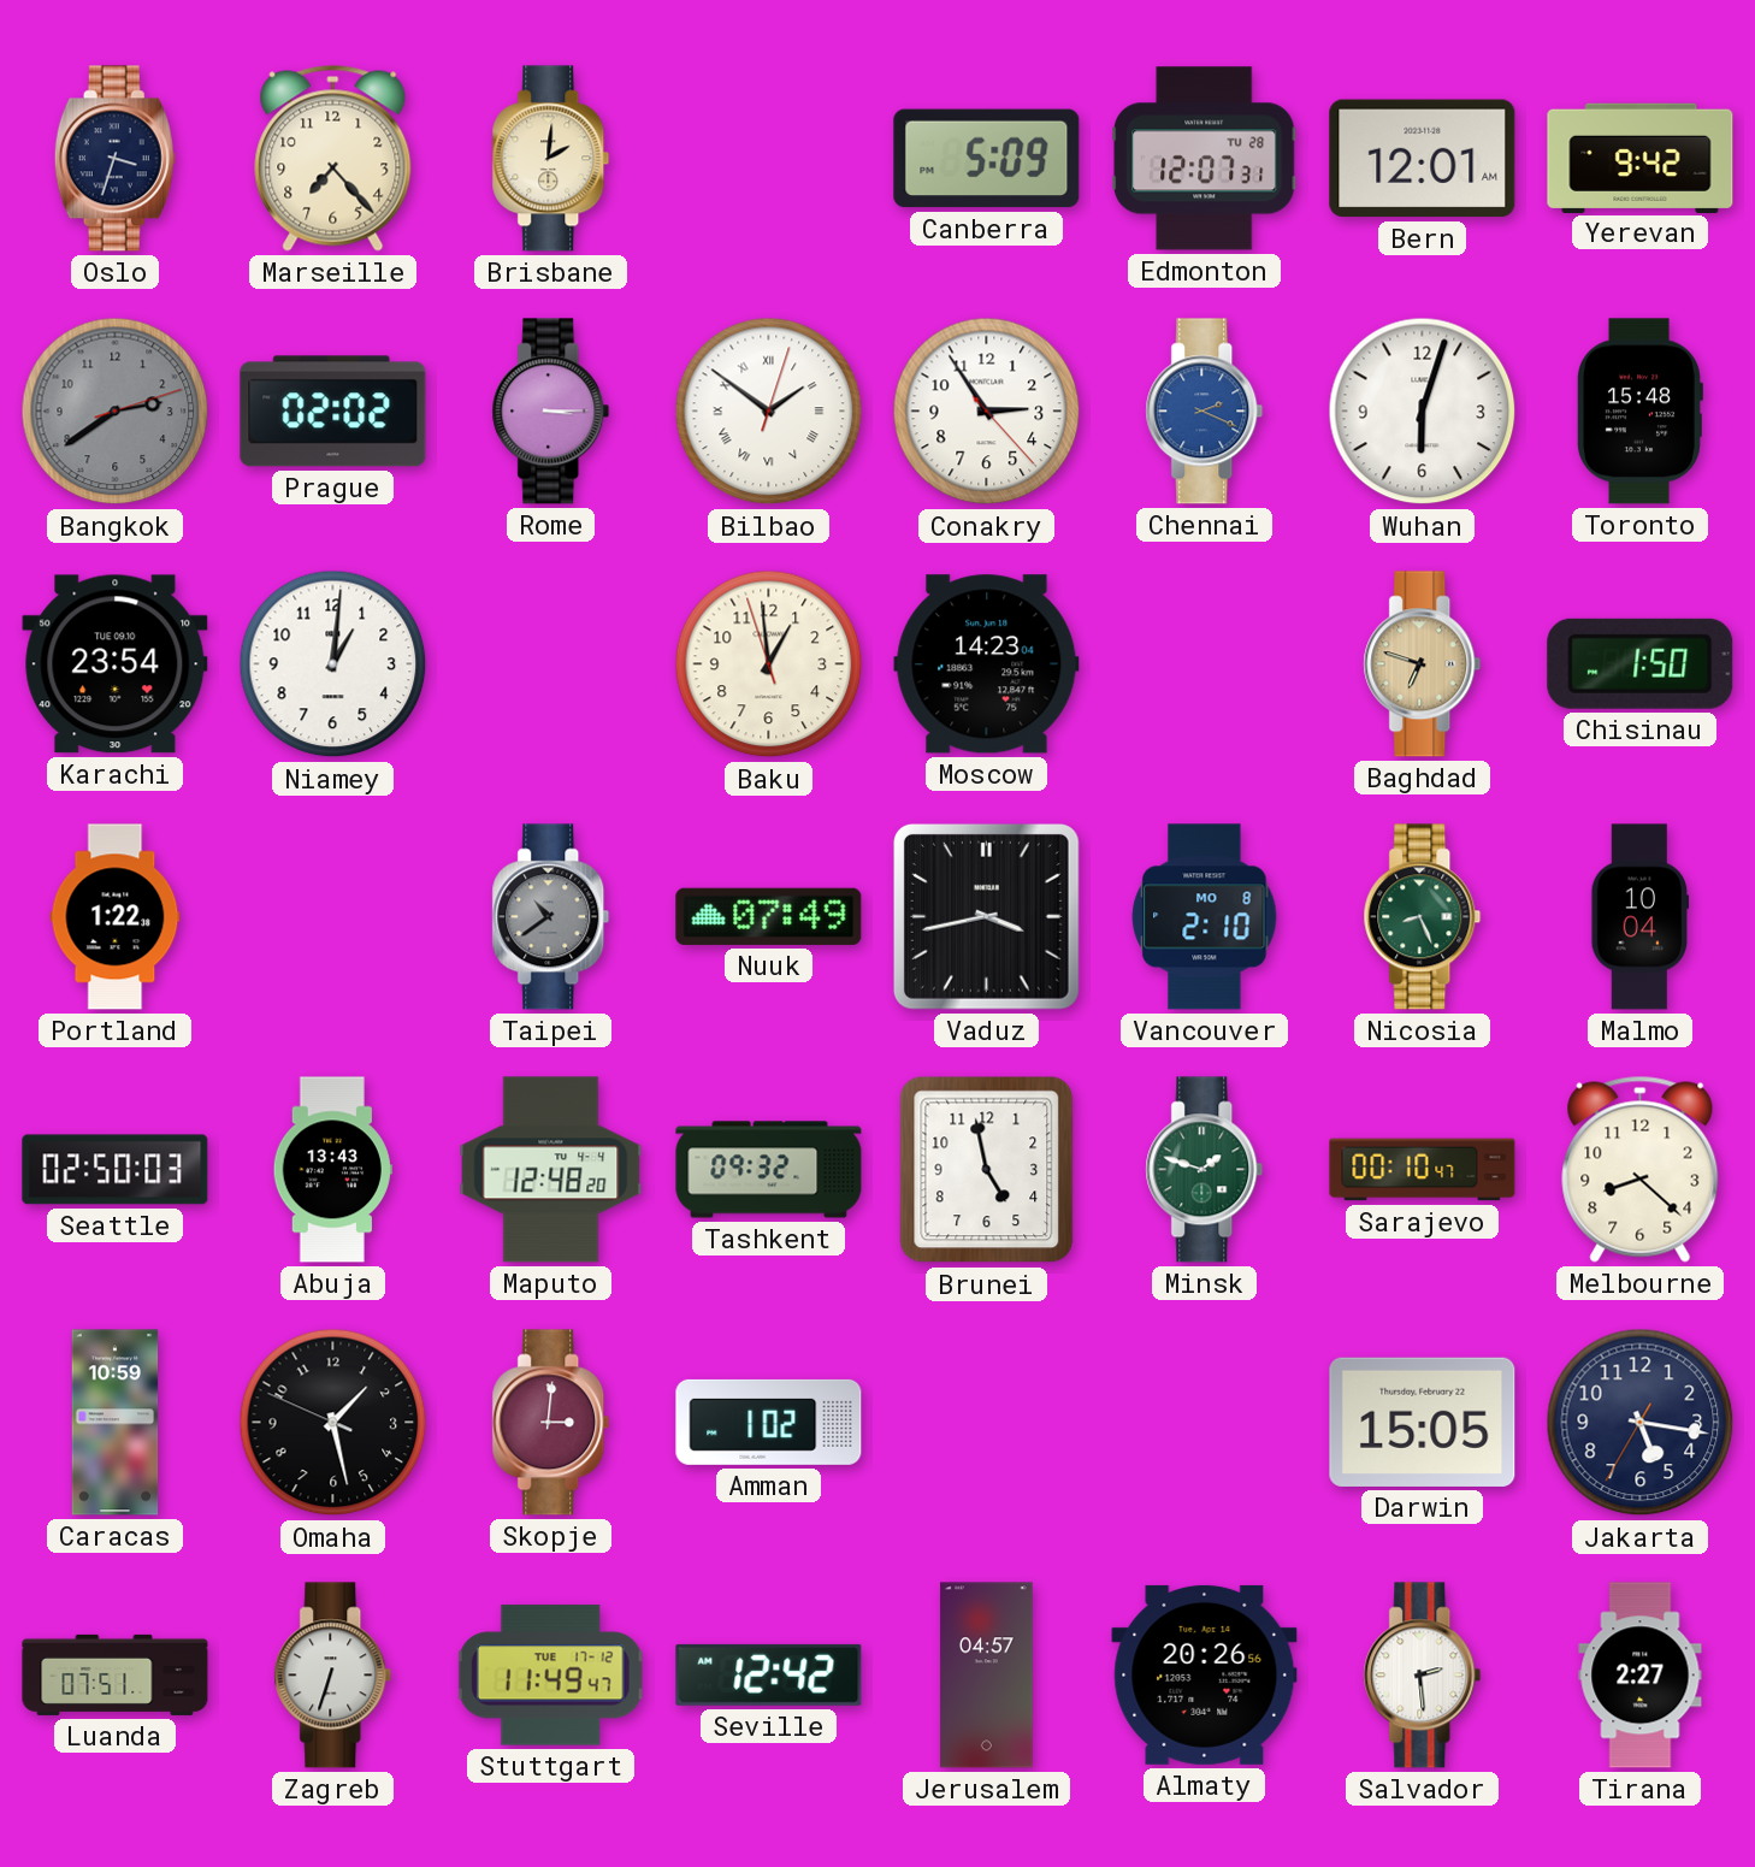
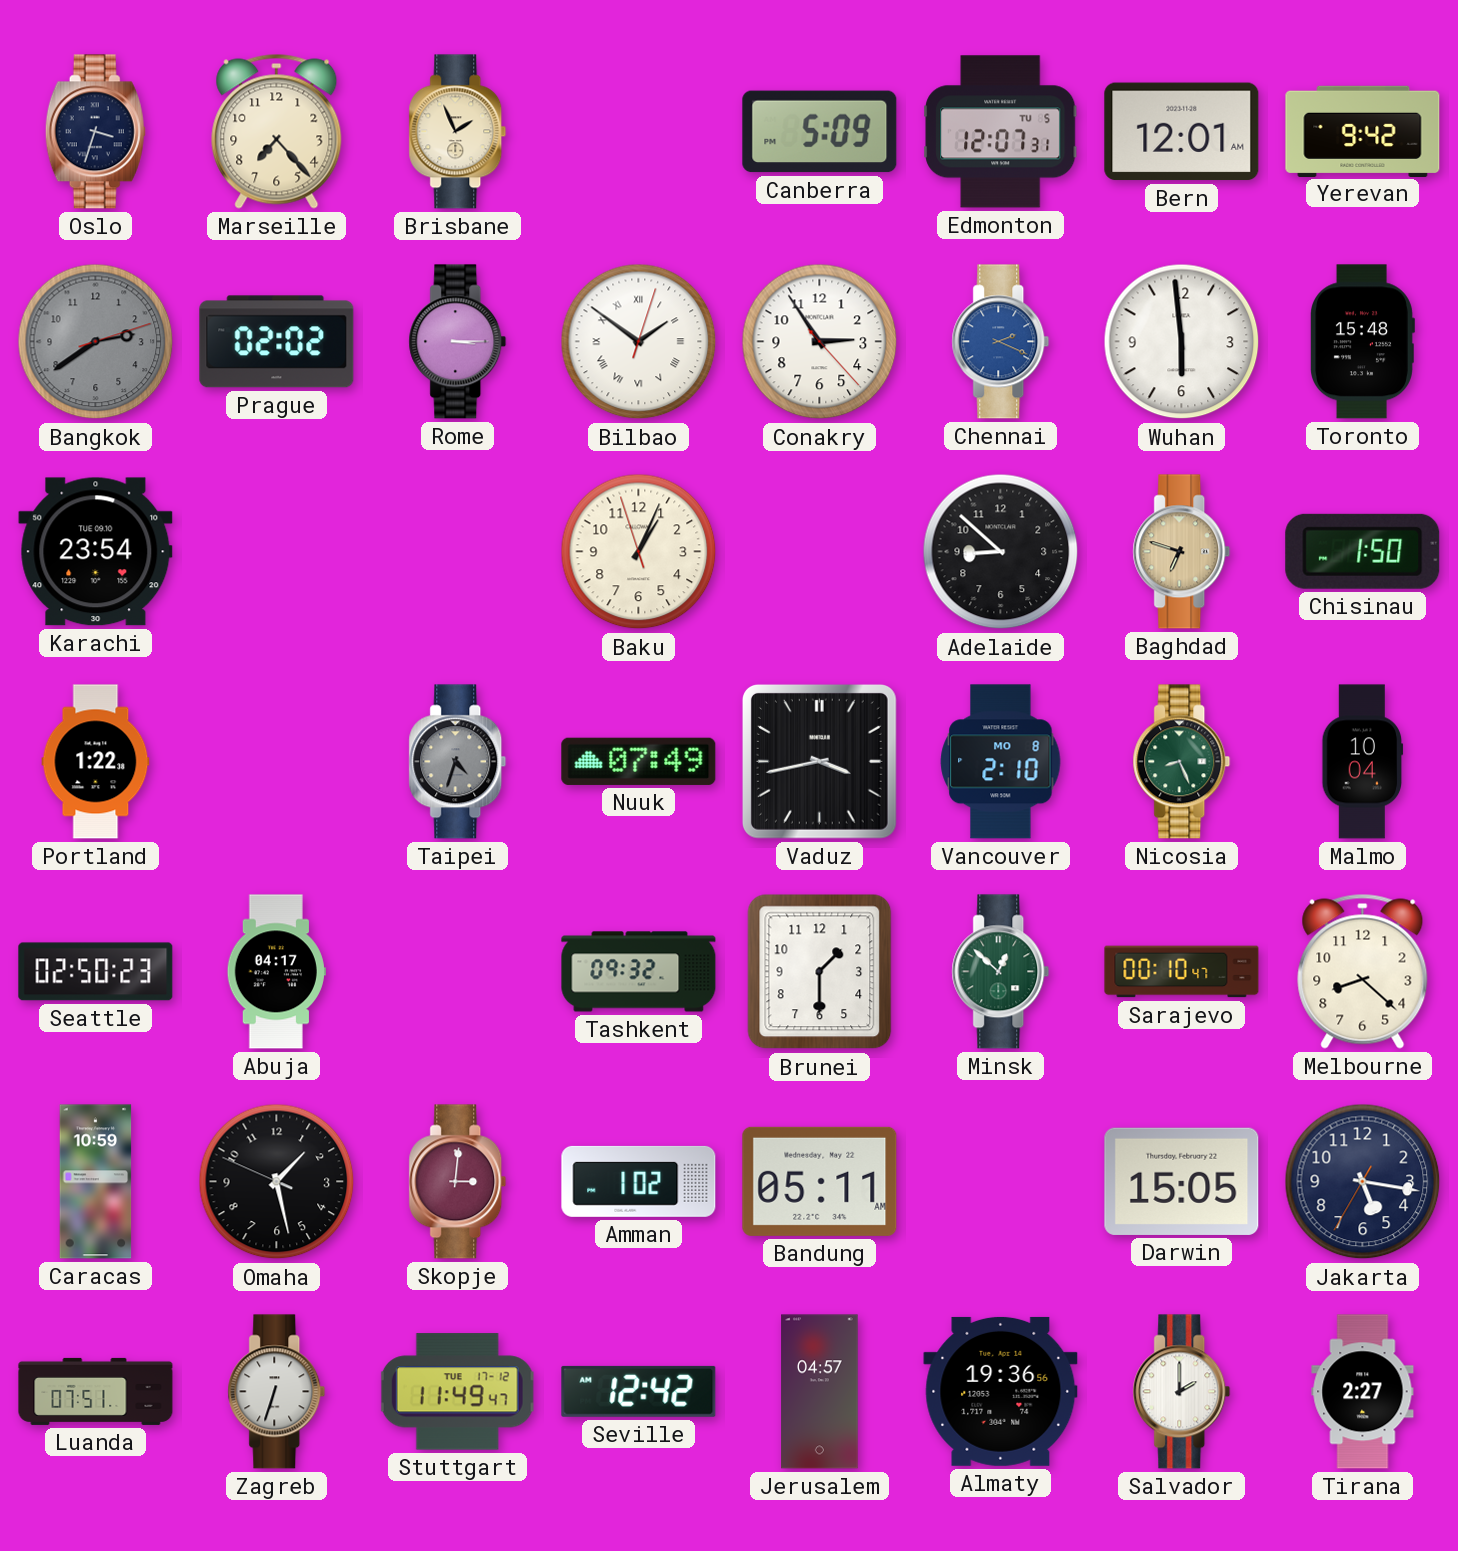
Brisbane: 2:01 -> 1:56
Edmonton date: TU 28 -> TU 5
Wuhan: 6:03 -> 5:59
Niamey: 1:01 -> none
Baku: 12:58 -> 1:03
Moscow: 14:23 -> none
Adelaide: none -> 8:52
Taipei: 10:39 -> 4:33
Seattle: 02:50:03 -> 02:50:23
Abuja: 13:43 -> 04:17
Maputo: 12:48 -> none
Brunei: 4:58 -> 1:30
Minsk: 1:48 -> 12:52
Bandung: none -> 05:11
Almaty: 20:26 -> 19:36
Salvador: 2:29 -> 2:00
